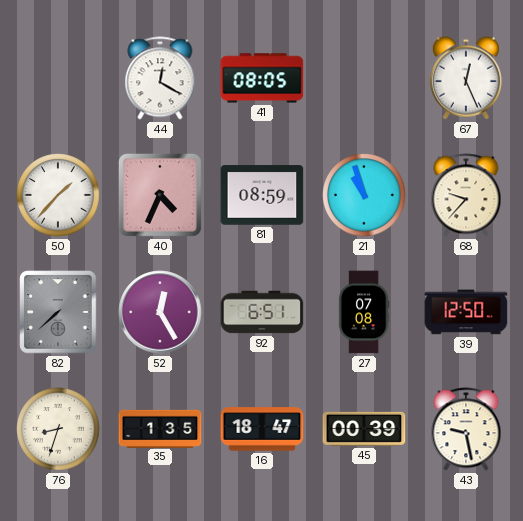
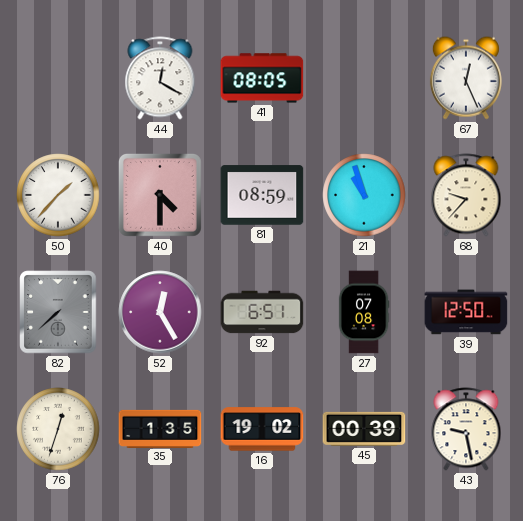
40: 4:34 -> 4:30
76: 8:33 -> 12:33
16: 18:47 -> 19:02
